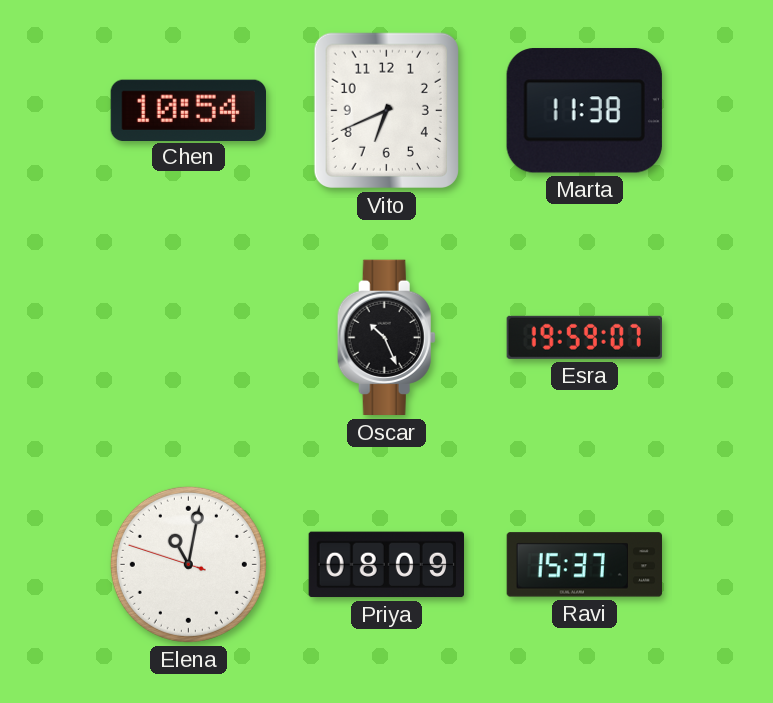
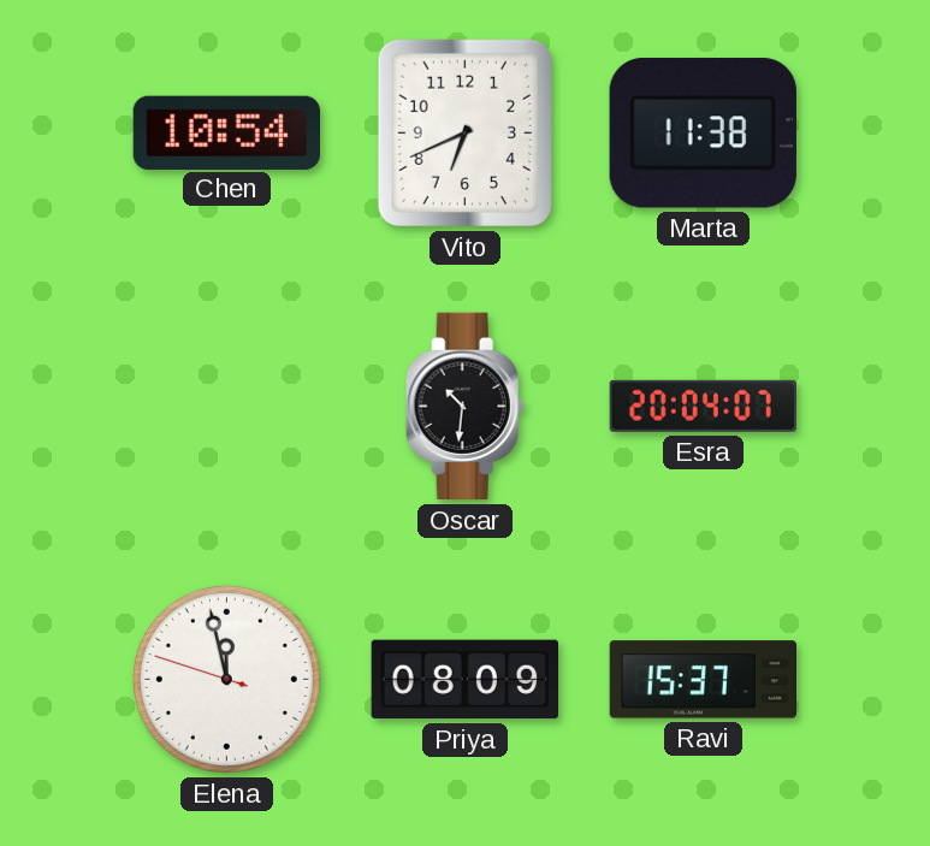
Oscar: 10:26 -> 10:31
Esra: 19:59 -> 20:04
Elena: 11:01 -> 11:57
